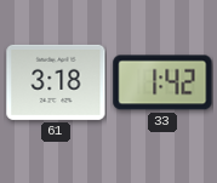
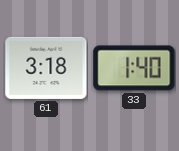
33: 1:42 -> 1:40
